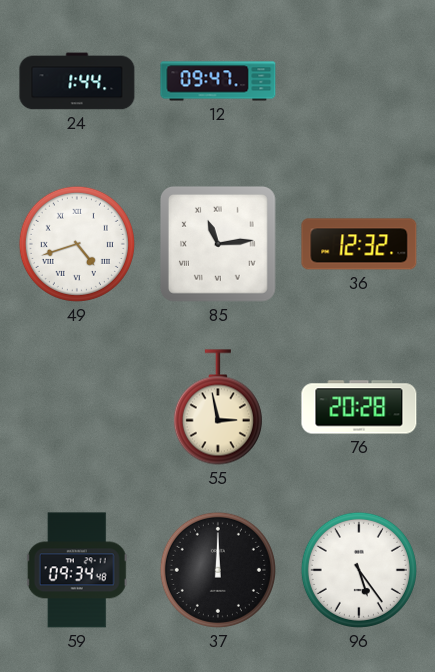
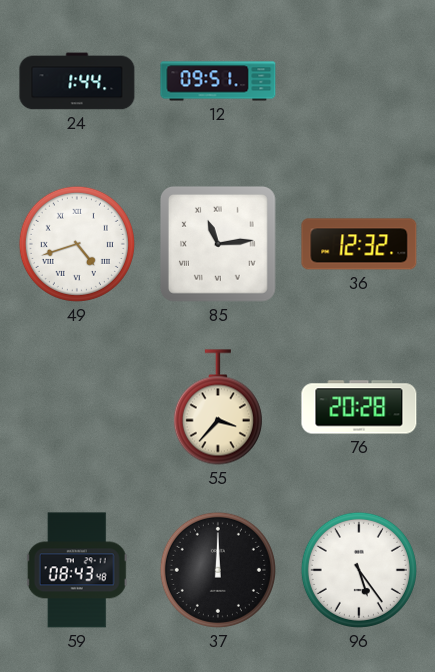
12: 09:47 -> 09:51
55: 2:58 -> 3:37
59: 09:34 -> 08:43
